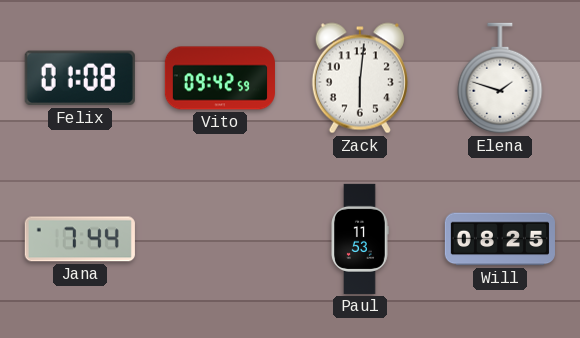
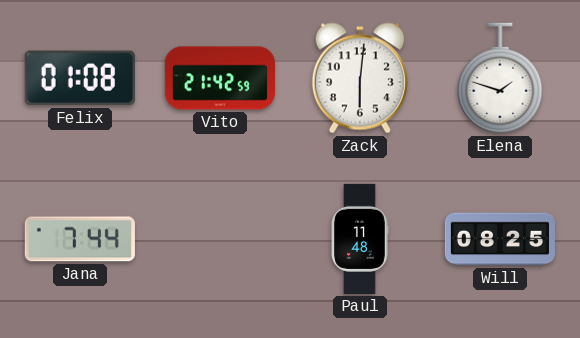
Vito: 09:42 -> 21:42
Paul: 11:53 -> 11:48
